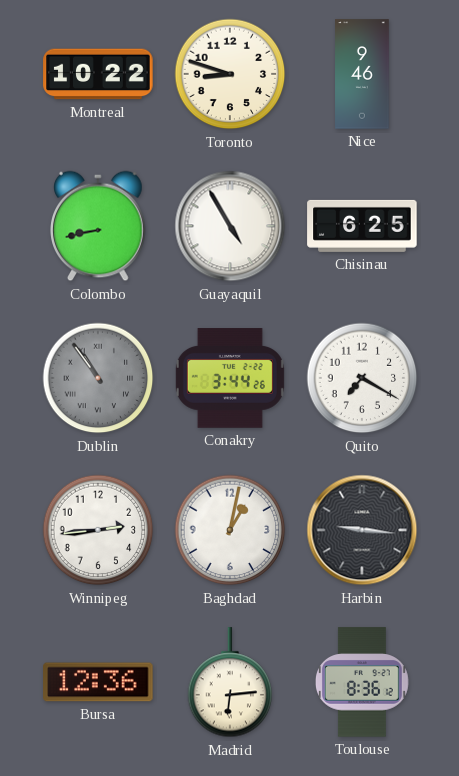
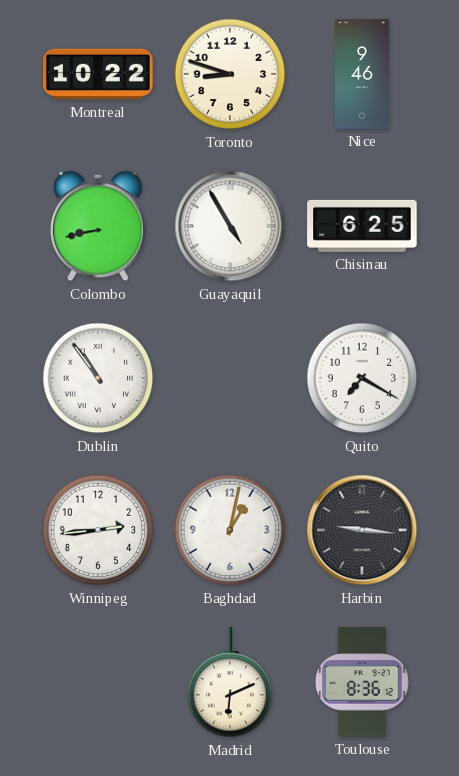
Dublin dial: grey -> white
Conakry: 3:44 -> none
Bursa: 12:36 -> none
Madrid: 6:14 -> 6:11
